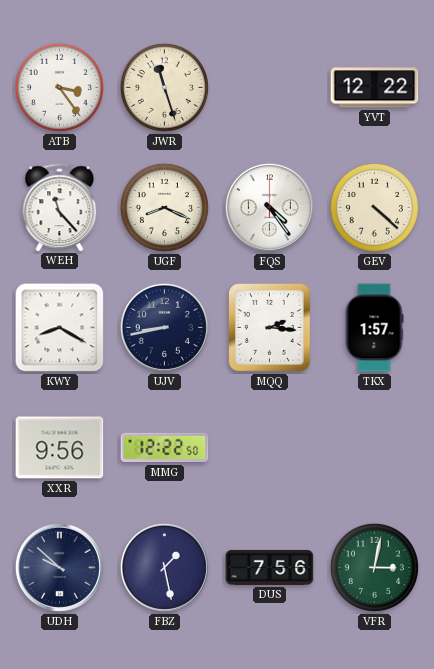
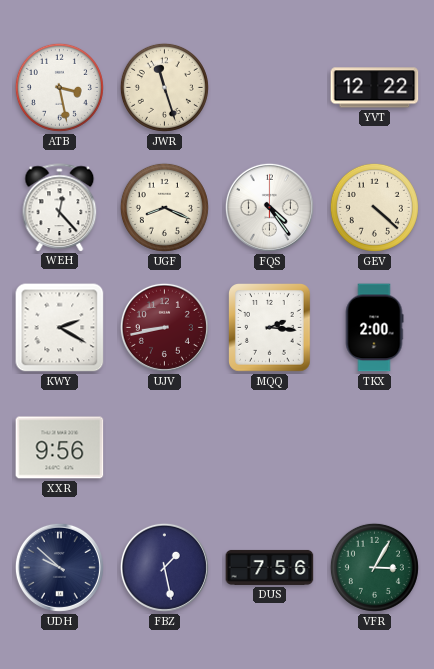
ATB: 3:24 -> 3:28
WEH: 11:23 -> 12:23
KWY: 8:20 -> 2:20
UJV dial: navy -> burgundy
TKX: 1:57 -> 2:00
MMG: 12:22 -> none
VFR: 3:02 -> 3:05
